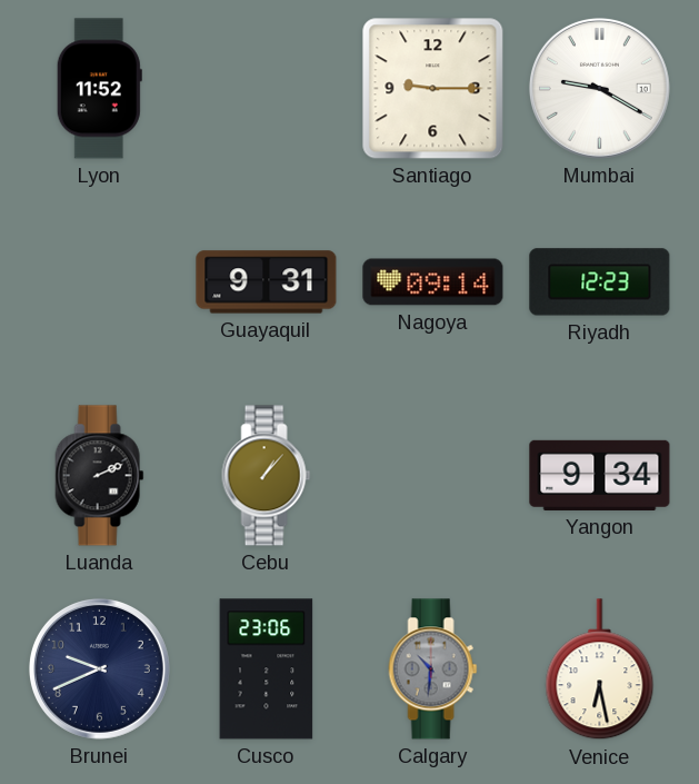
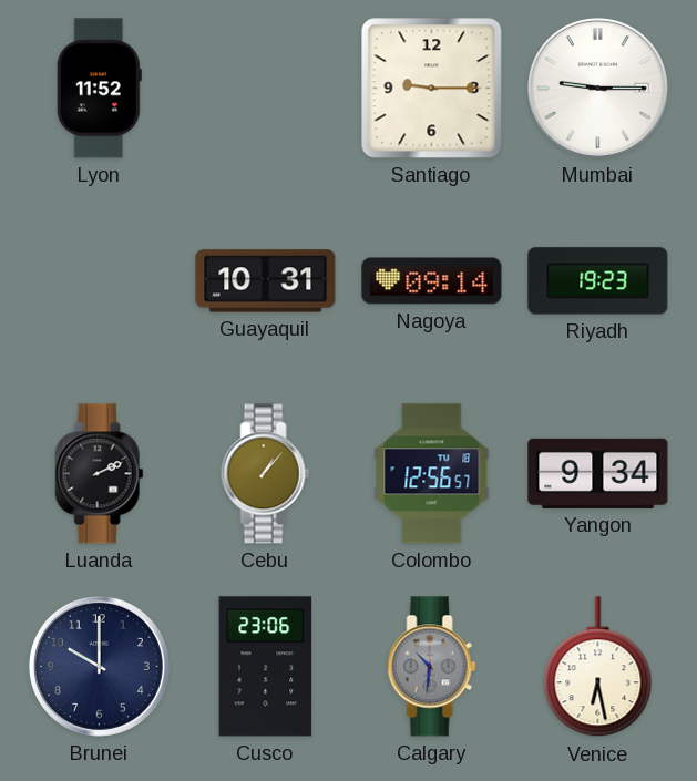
Mumbai: 9:20 -> 9:15
Guayaquil: 9:31 -> 10:31
Riyadh: 12:23 -> 19:23
Colombo: none -> 12:56
Brunei: 9:41 -> 10:00
